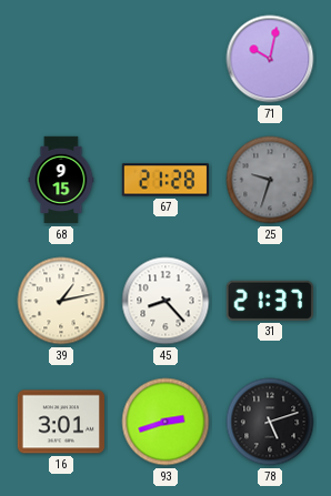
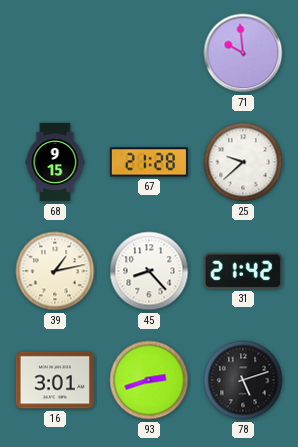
71: 10:02 -> 9:59
25: 9:33 -> 9:38
25 dial: grey -> white
31: 21:37 -> 21:42
